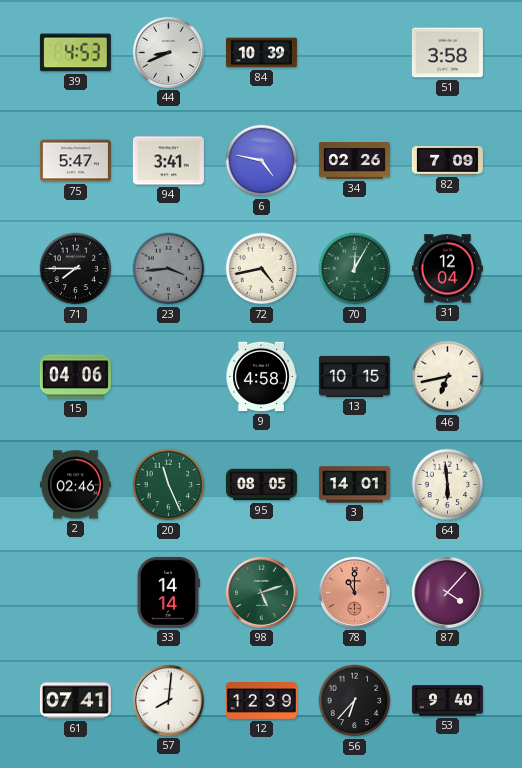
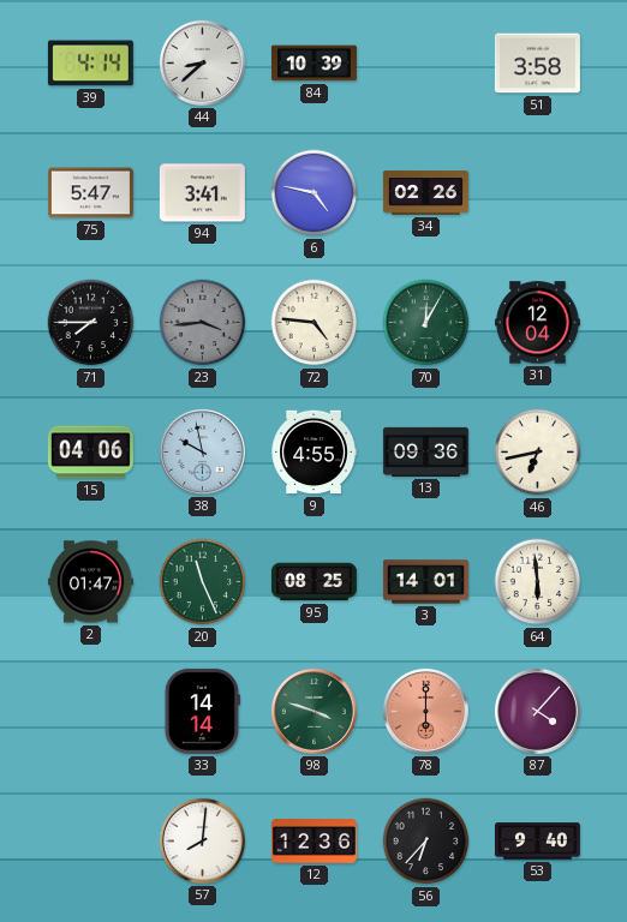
39: 4:53 -> 4:14
44: 8:41 -> 8:38
82: 7:09 -> none
72: 4:43 -> 4:46
38: none -> 9:58
9: 4:58 -> 4:55
13: 10:15 -> 09:36
2: 02:46 -> 01:47
95: 08:05 -> 08:25
98: 5:12 -> 3:48
78: 11:00 -> 6:00
61: 07:41 -> none
12: 12:39 -> 12:36
